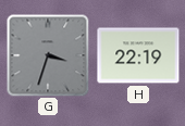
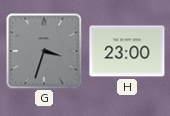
H: 22:19 -> 23:00
